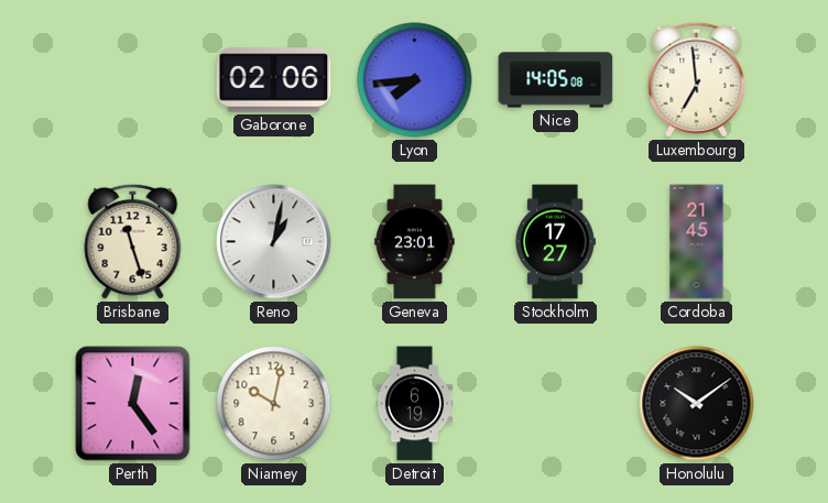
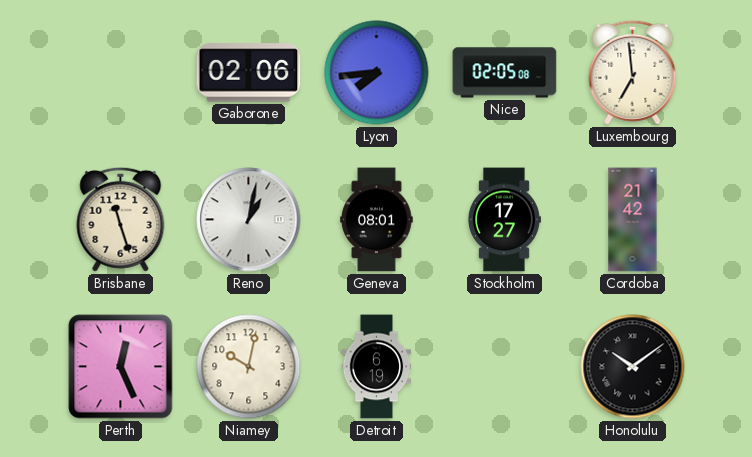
Nice: 14:05 -> 02:05
Geneva: 23:01 -> 08:01
Cordoba: 21:45 -> 21:42
Perth: 12:24 -> 12:26
